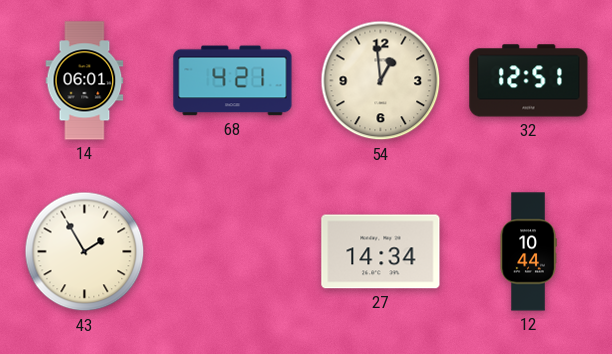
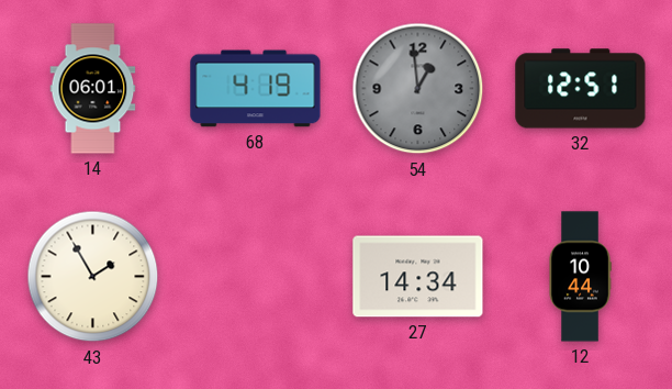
68: 4:21 -> 4:19
54 dial: cream -> grey
